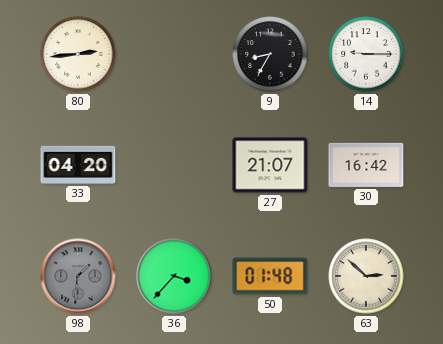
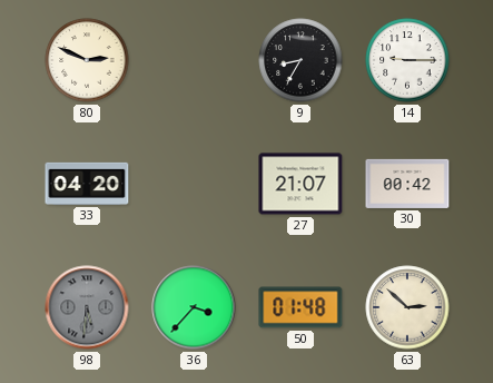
80: 2:44 -> 2:49
30: 16:42 -> 00:42
98: 1:31 -> 5:31
